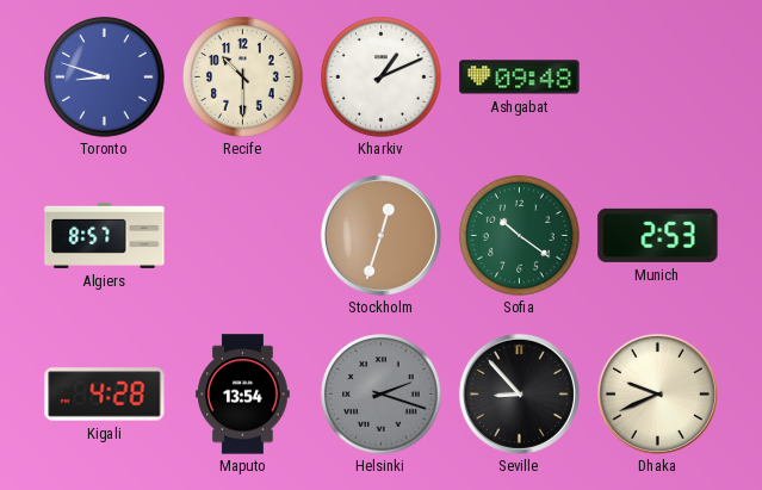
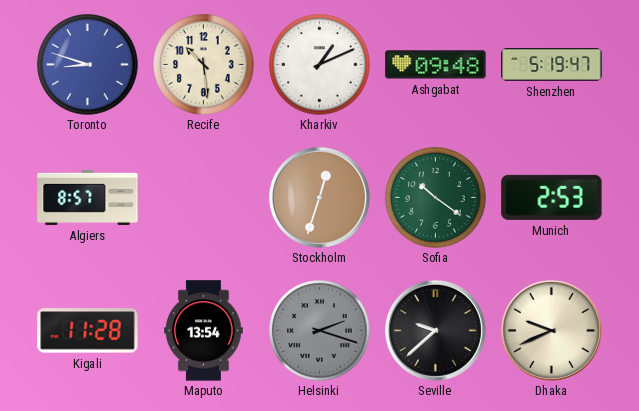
Recife: 10:30 -> 10:29
Shenzhen: none -> 5:19
Kigali: 4:28 -> 11:28
Seville: 8:53 -> 9:38
